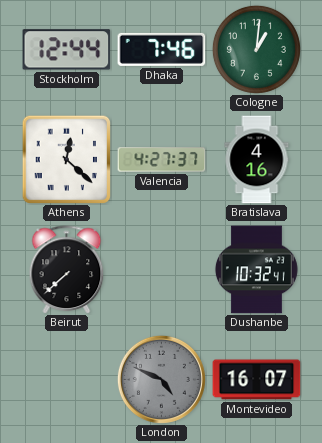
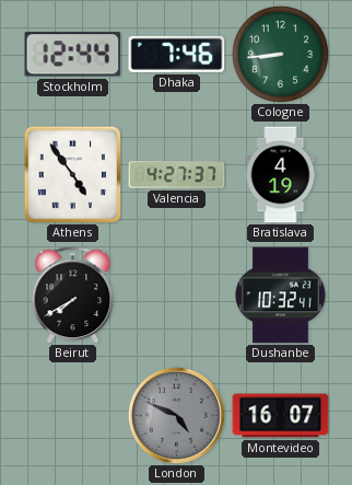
Cologne: 1:01 -> 8:44
Athens: 12:22 -> 4:54
Bratislava: 4:16 -> 4:19
Beirut: 7:38 -> 7:40
